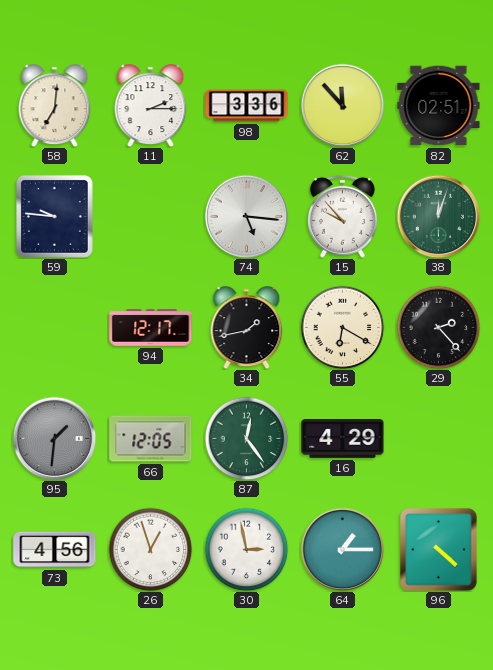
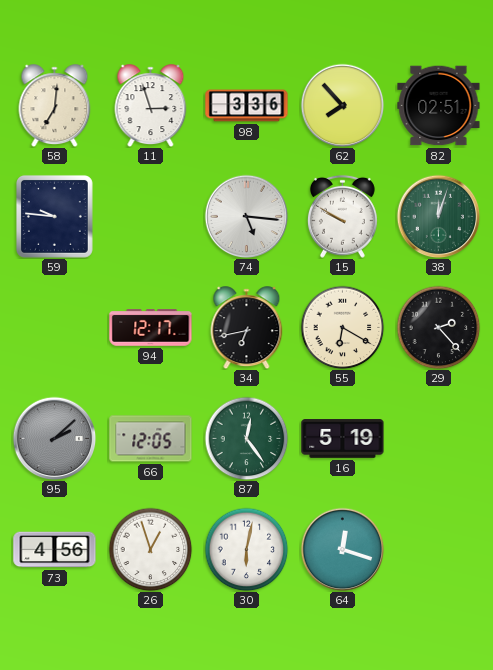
11: 2:15 -> 2:57
62: 11:53 -> 7:53
15: 9:53 -> 9:50
34: 1:43 -> 6:43
95: 1:31 -> 2:08
16: 4:29 -> 5:19
30: 2:58 -> 6:02
64: 1:15 -> 12:18
96: 4:22 -> none
